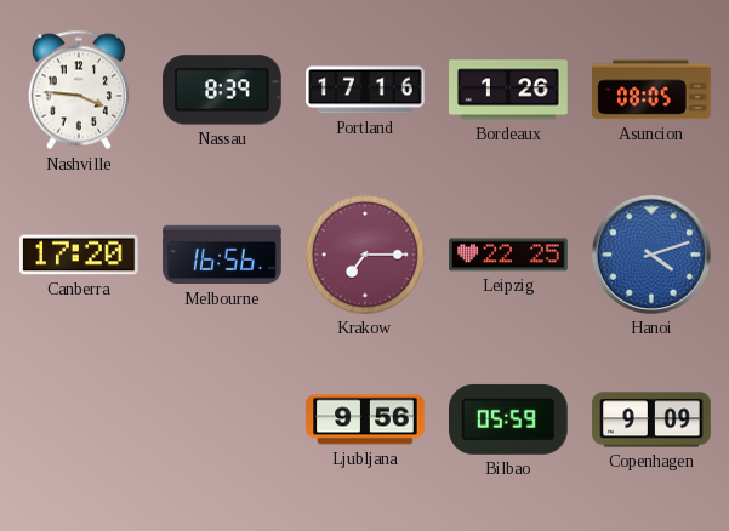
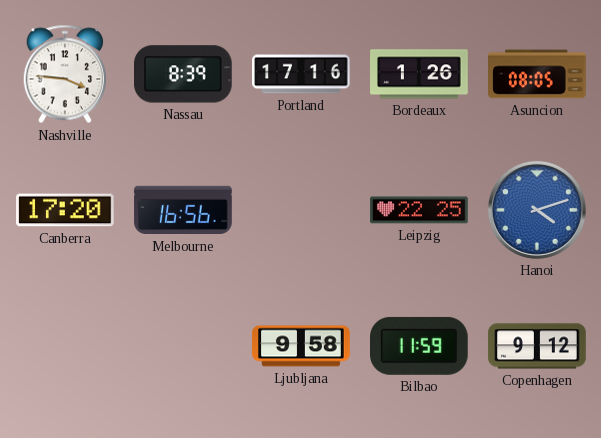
Krakow: 7:15 -> none
Ljubljana: 9:56 -> 9:58
Bilbao: 05:59 -> 11:59
Copenhagen: 9:09 -> 9:12
